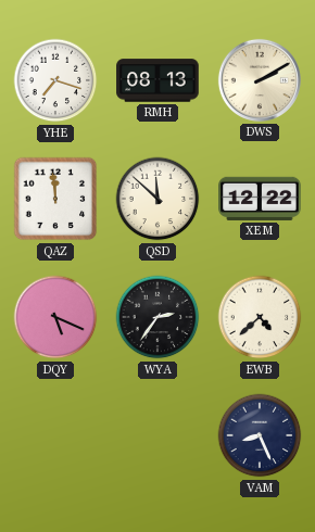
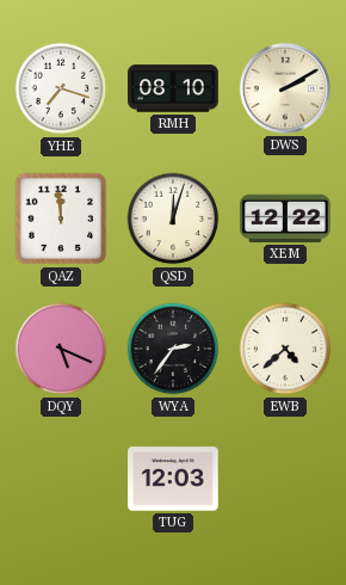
RMH: 08:13 -> 08:10
QSD: 11:52 -> 12:03
TUG: none -> 12:03
VAM: 8:26 -> none
